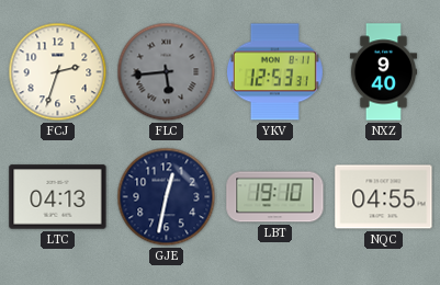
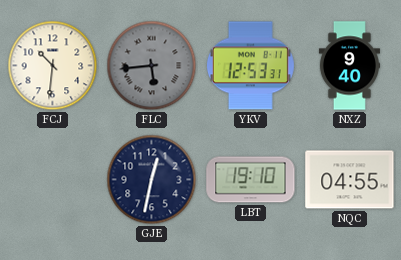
FCJ: 2:33 -> 10:31
LTC: 04:13 -> none
